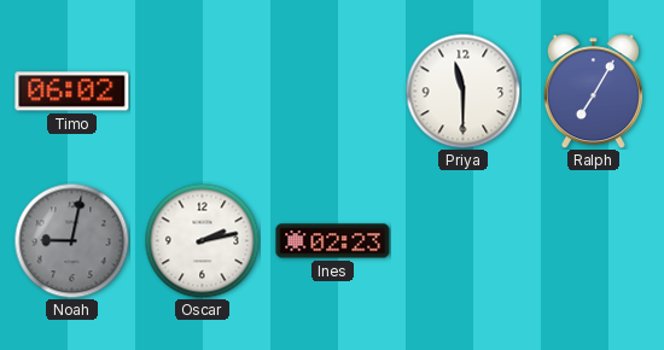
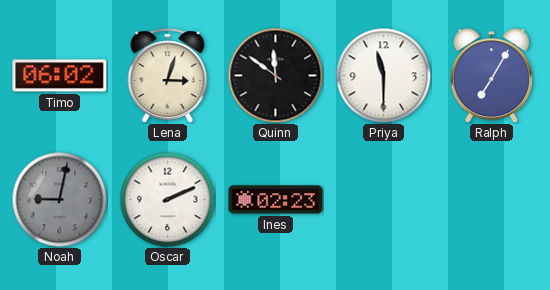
Lena: none -> 3:03
Quinn: none -> 11:51
Oscar: 2:13 -> 2:11
